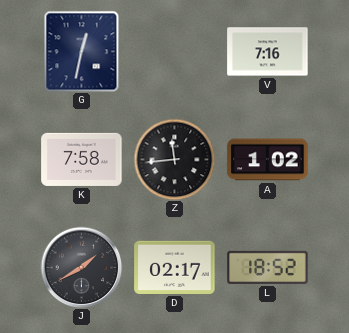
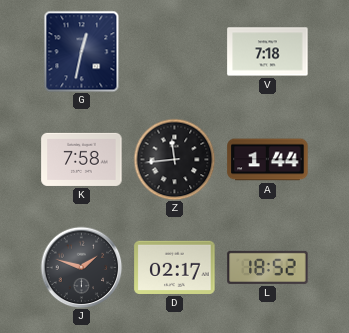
V: 7:16 -> 7:18
A: 1:02 -> 1:44
J: 1:40 -> 1:48
